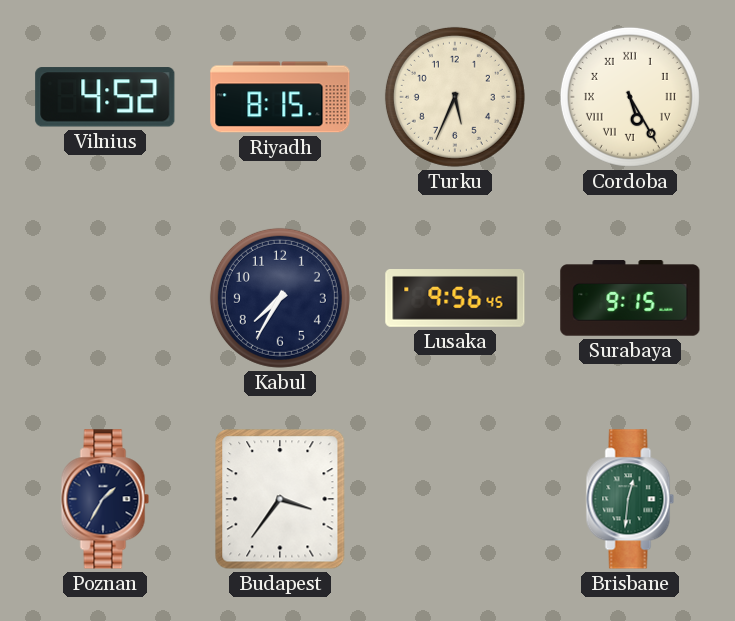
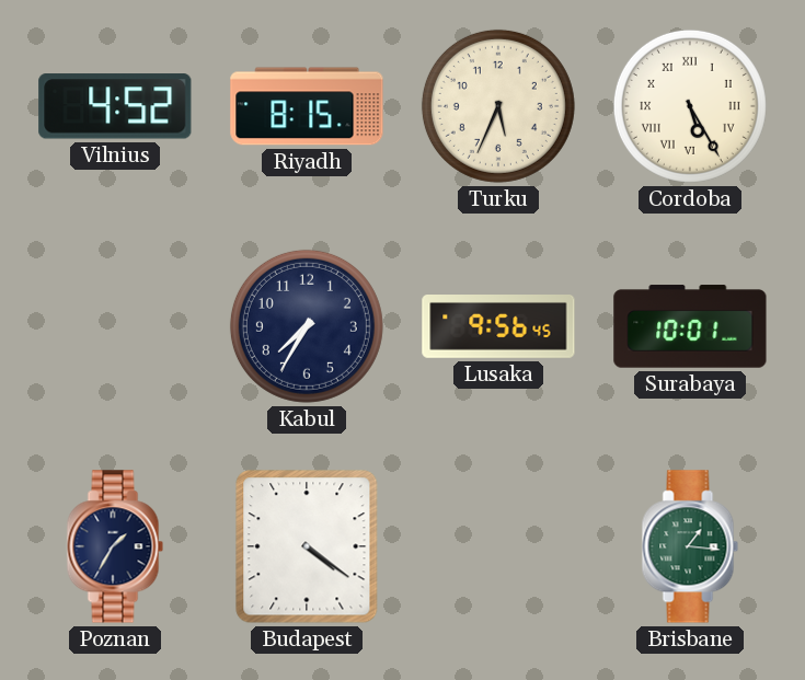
Surabaya: 9:15 -> 10:01
Budapest: 3:36 -> 4:21
Brisbane: 12:31 -> 1:16
